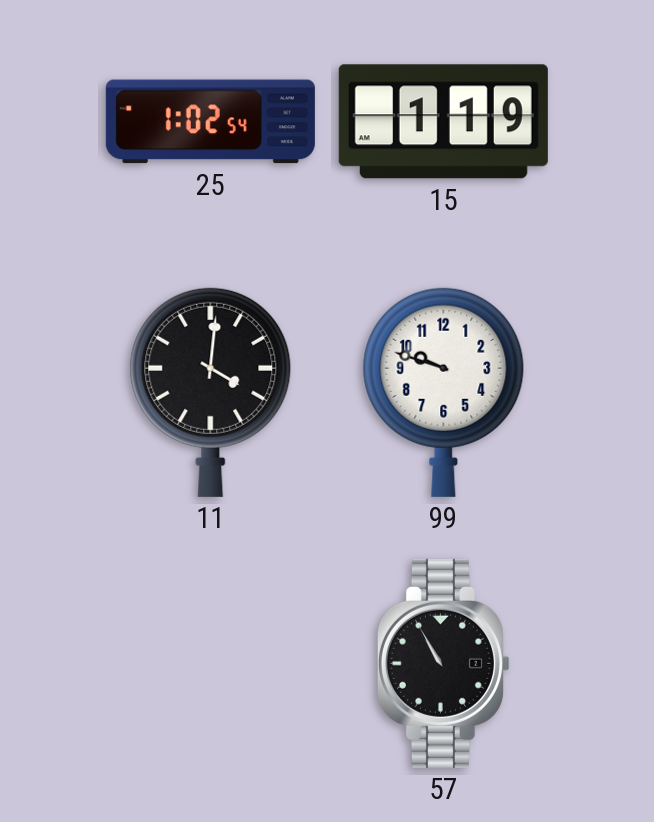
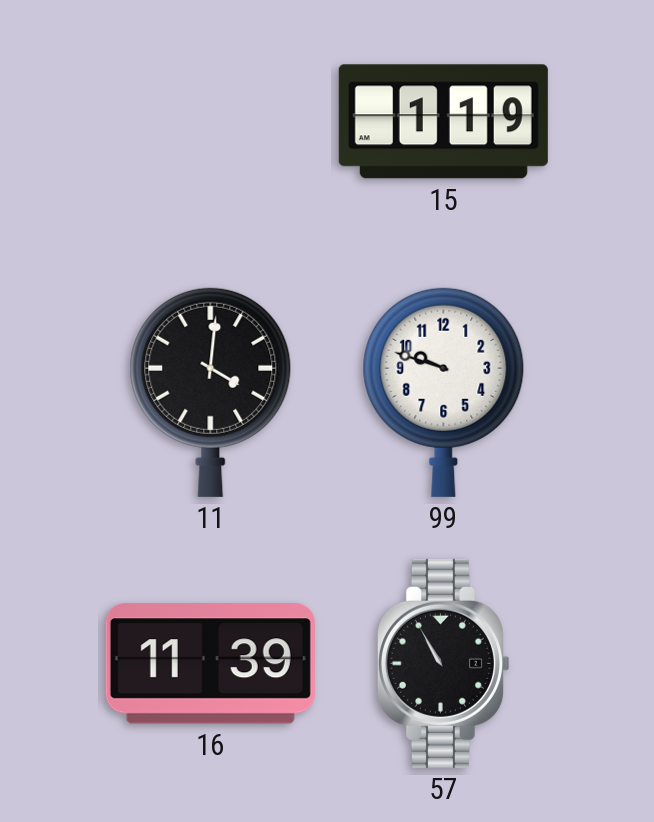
25: 1:02 -> none
16: none -> 11:39
